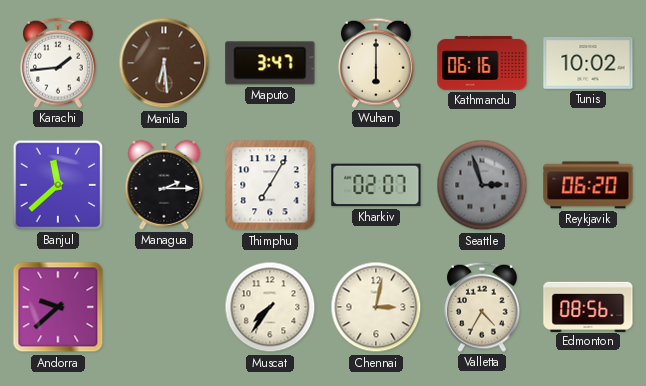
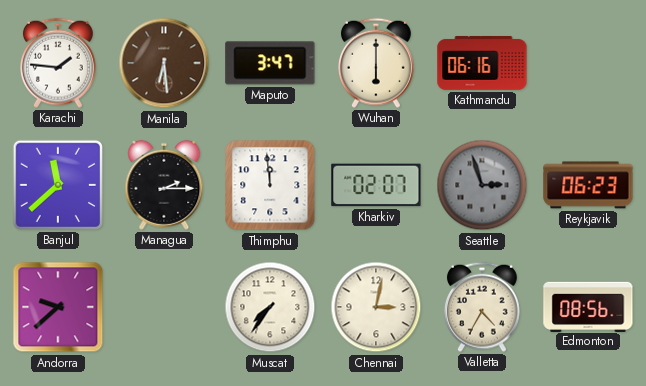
Karachi: 1:44 -> 1:46
Tunis: 10:02 -> none
Thimphu: 7:05 -> 11:59
Reykjavik: 06:20 -> 06:23
